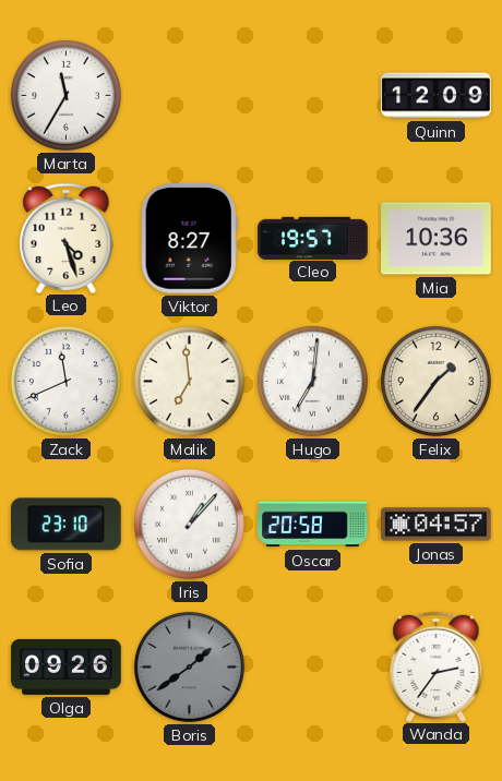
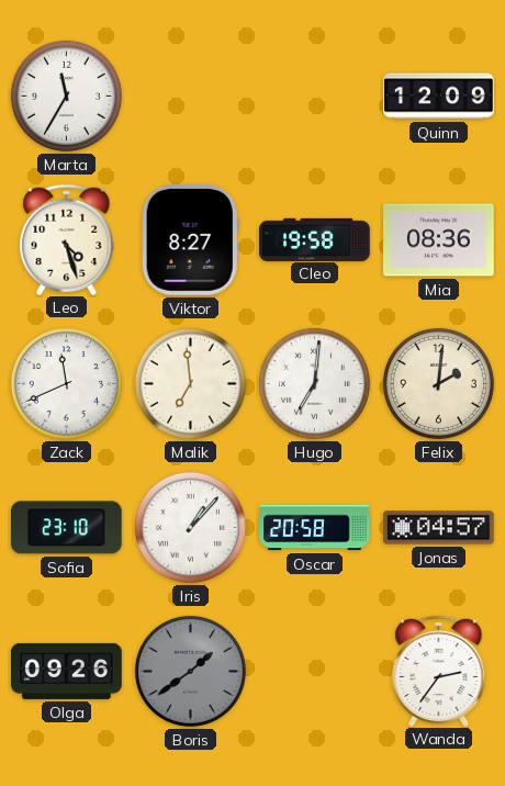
Cleo: 19:57 -> 19:58
Mia: 10:36 -> 08:36
Felix: 1:36 -> 2:01
